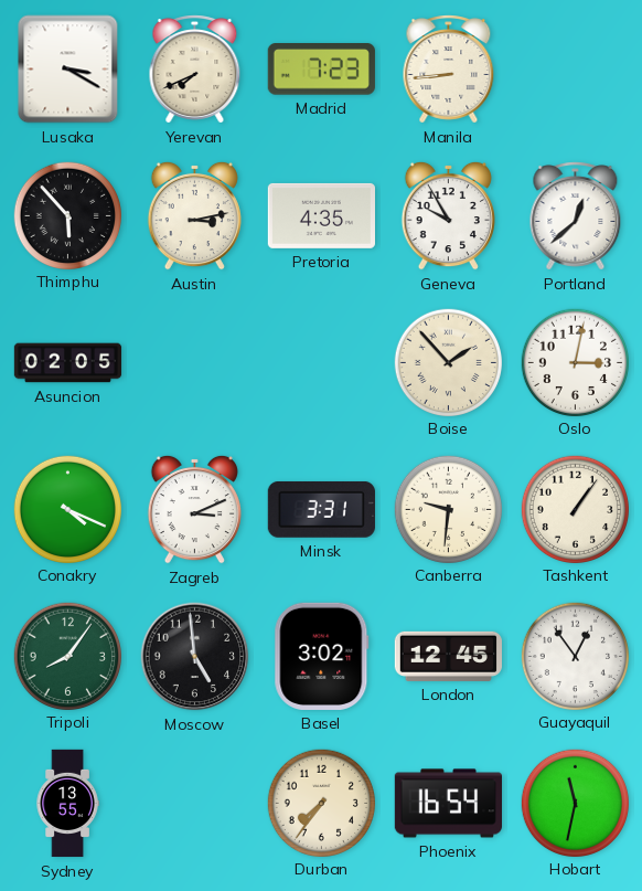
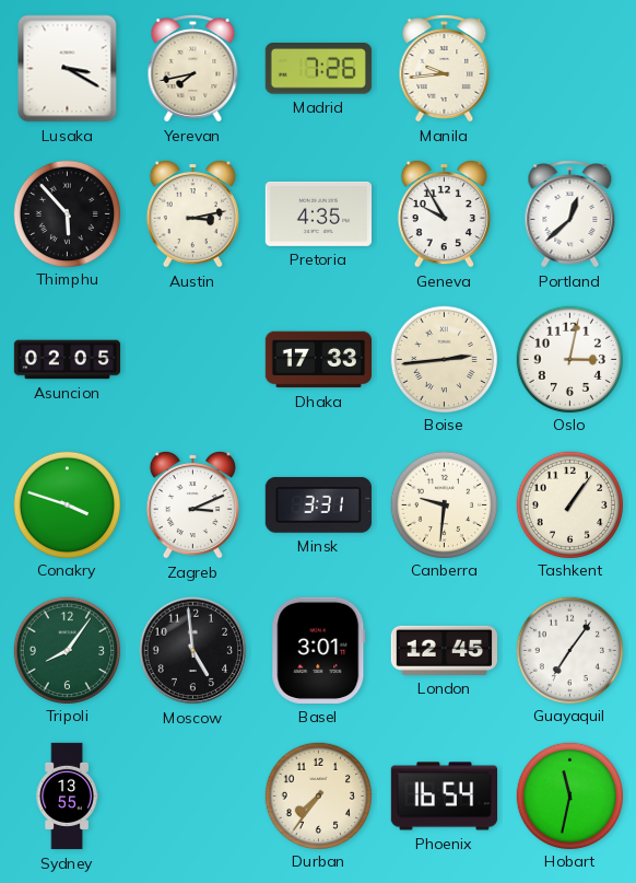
Yerevan: 7:41 -> 7:43
Madrid: 7:23 -> 7:26
Manila: 8:44 -> 9:44
Dhaka: none -> 17:33
Boise: 1:53 -> 2:44
Conakry: 4:19 -> 3:48
Basel: 3:02 -> 3:01
Guayaquil: 12:54 -> 7:06
